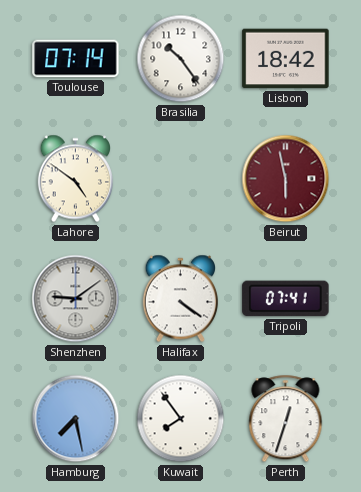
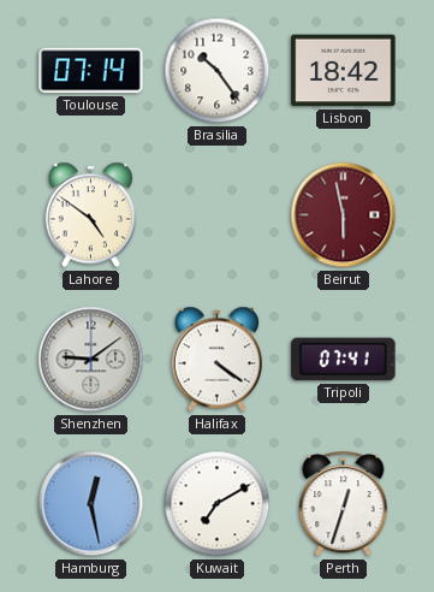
Hamburg: 7:28 -> 12:28
Kuwait: 7:54 -> 7:10
